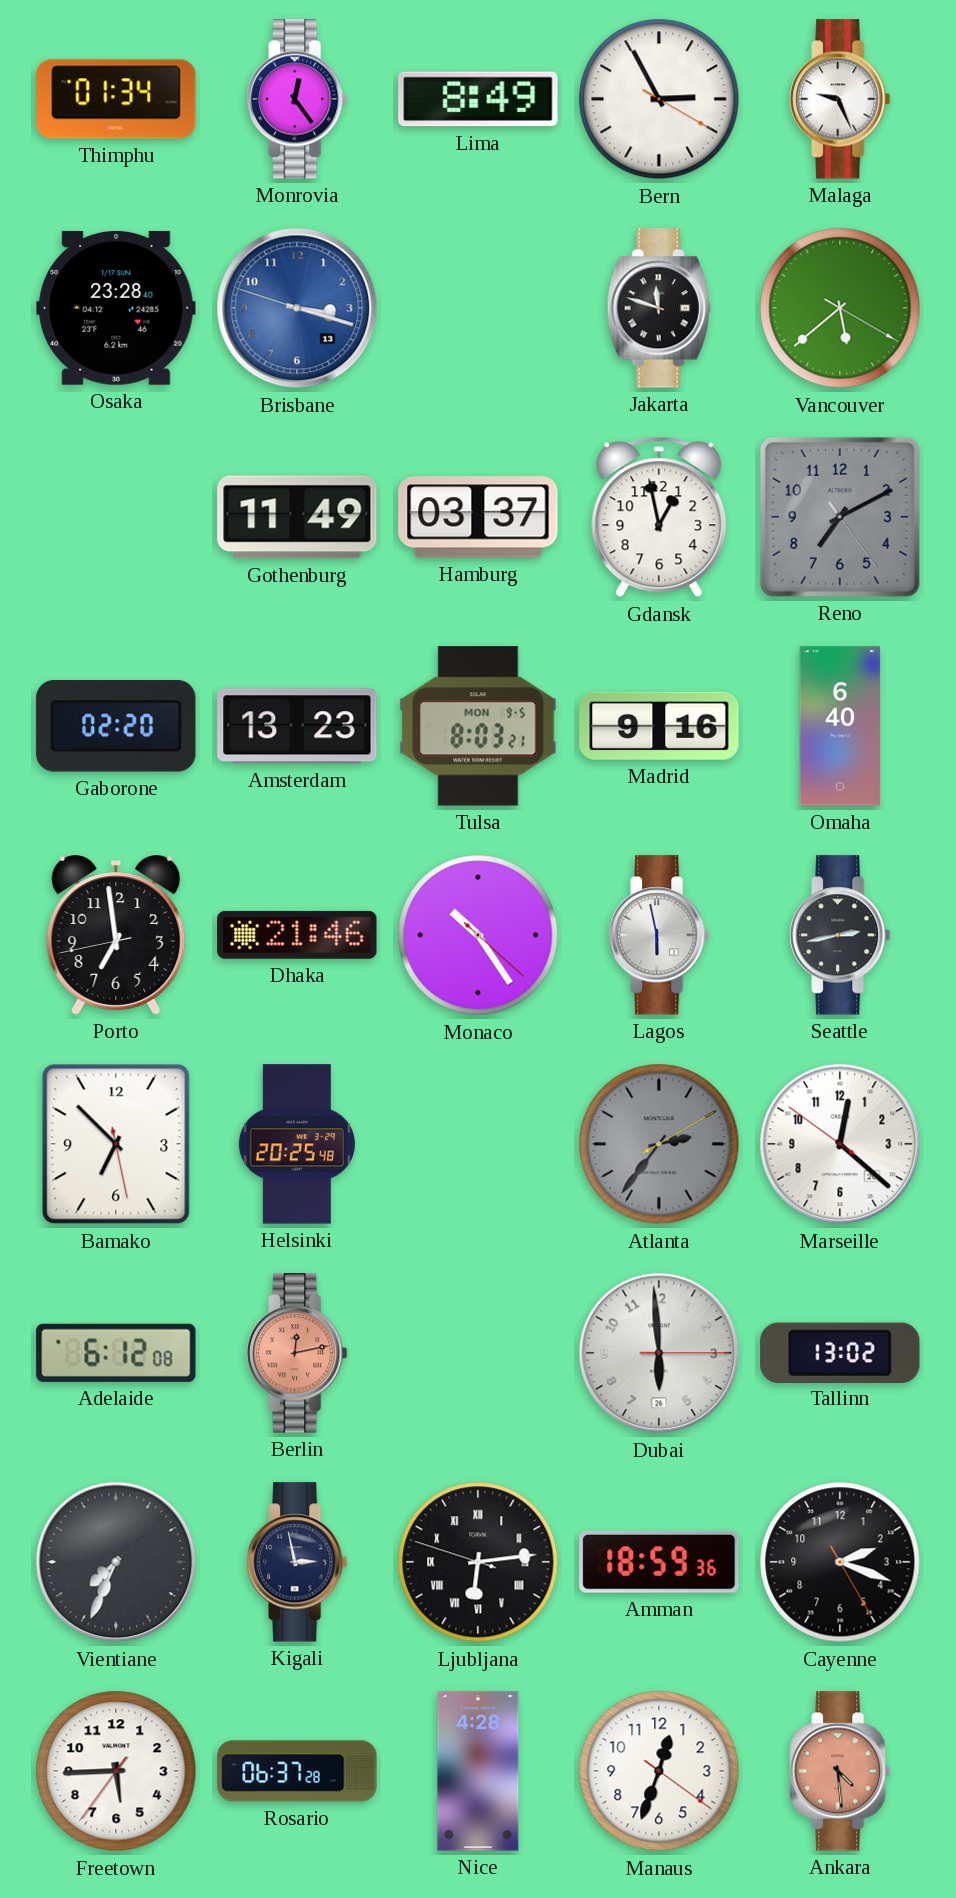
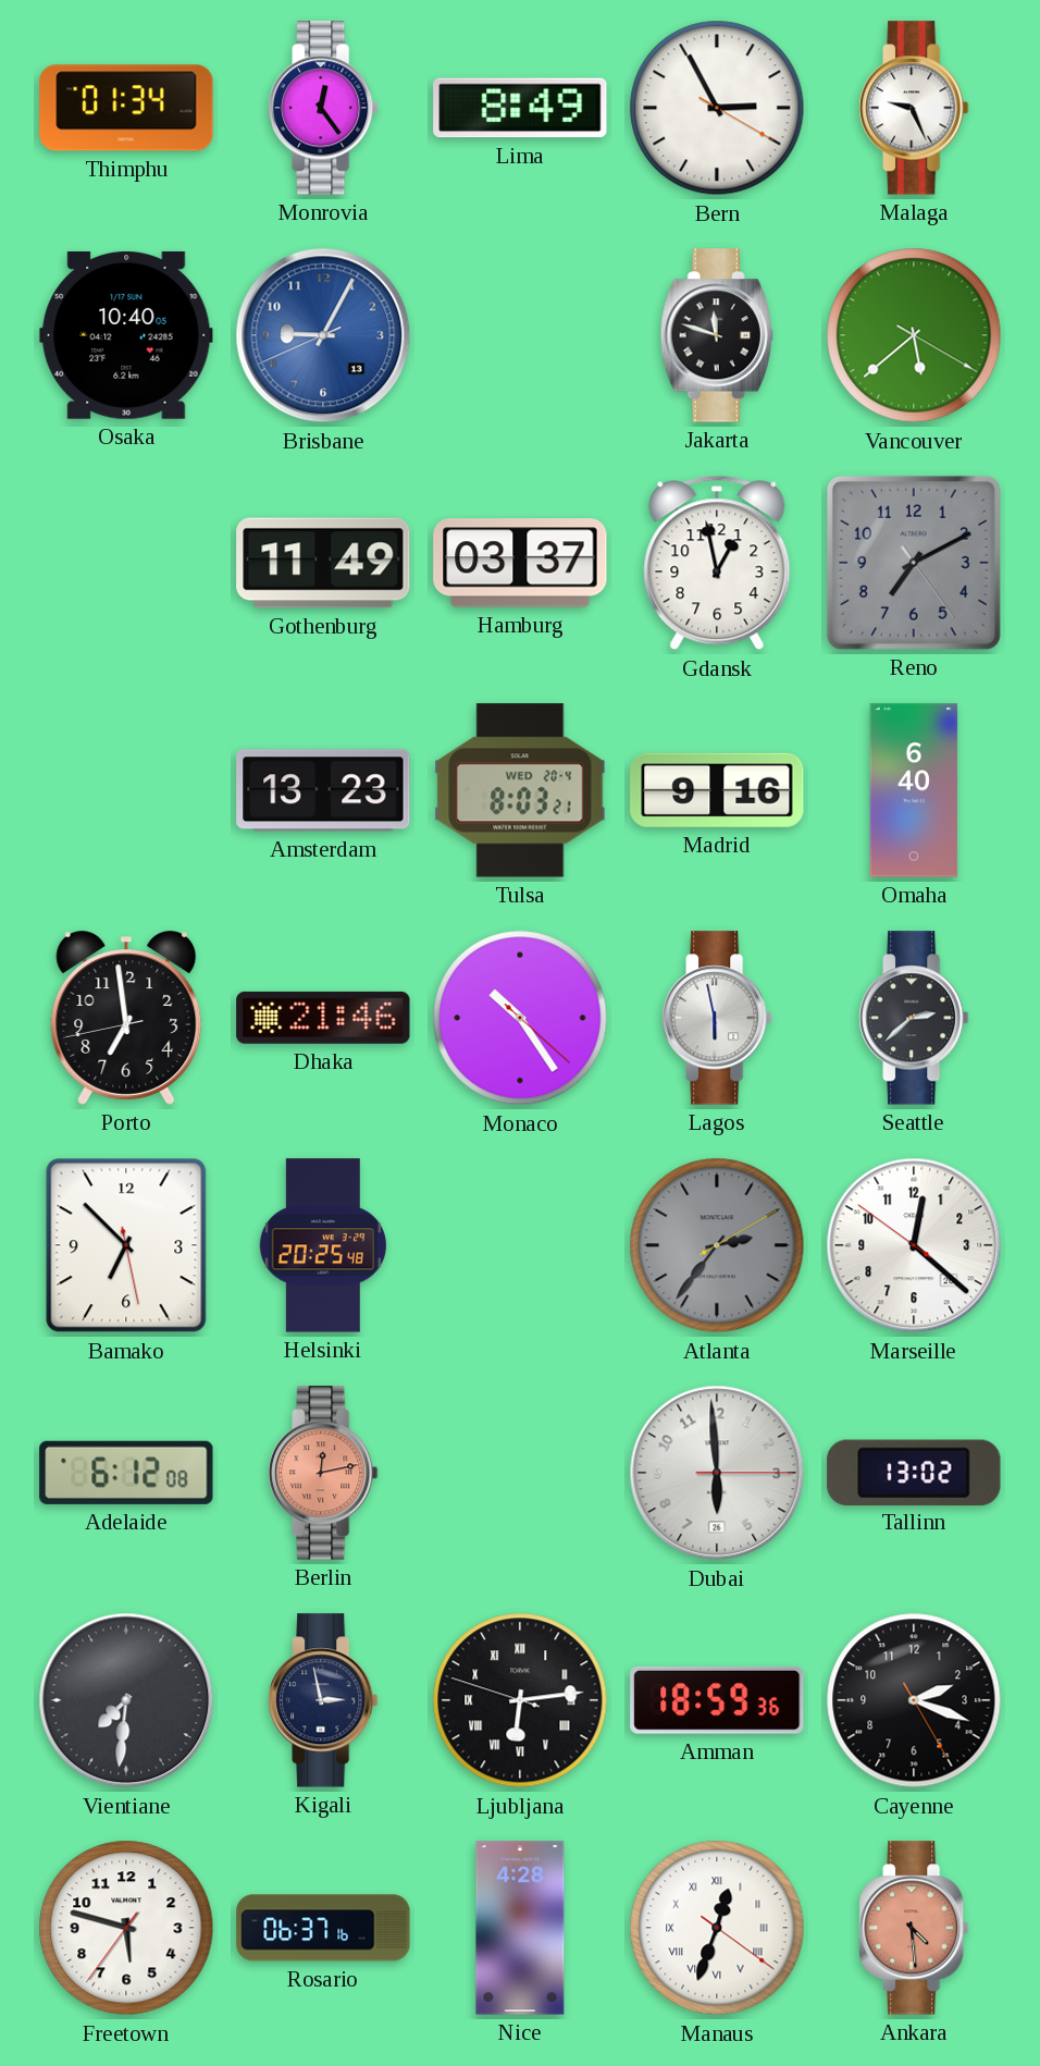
Osaka: 23:28 -> 10:40
Brisbane: 3:17 -> 9:04
Gaborone: 02:20 -> none
Tulsa date: MON 9-5 -> WED 20-4
Seattle: 2:43 -> 2:38
Vientiane: 7:34 -> 7:31
Freetown: 5:44 -> 5:47
Rosario: 06:37:28 -> 06:37:16
Manaus numerals: Arabic -> Roman
